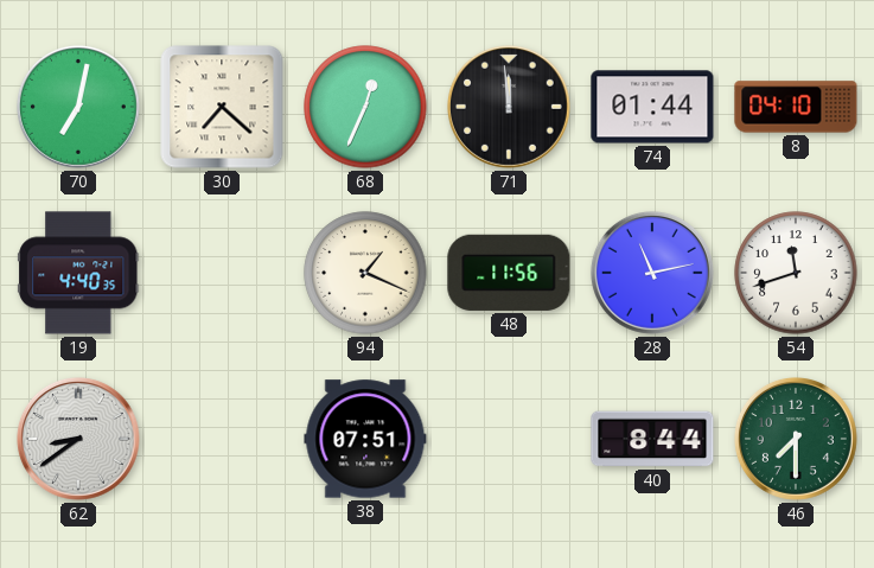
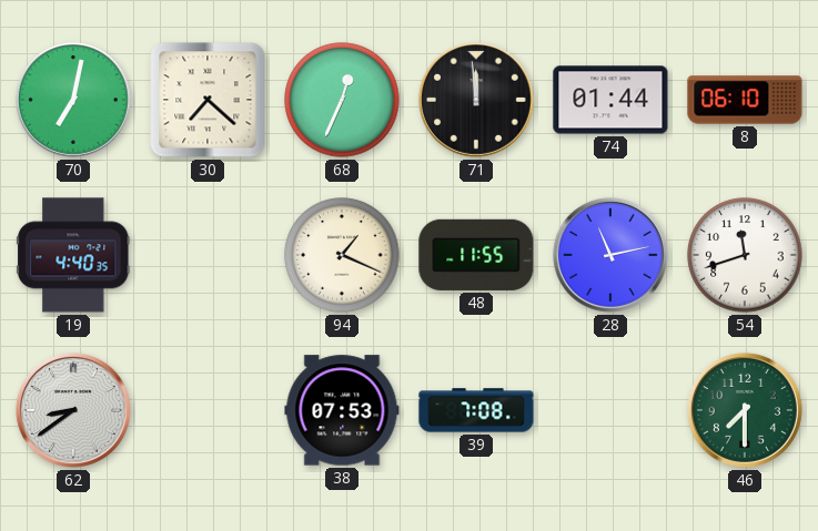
8: 04:10 -> 06:10
48: 11:56 -> 11:55
38: 07:51 -> 07:53
39: none -> 7:08
40: 8:44 -> none
